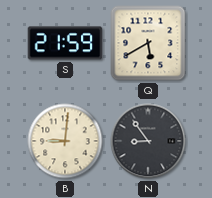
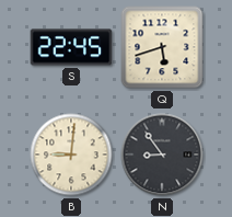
S: 21:59 -> 22:45
Q: 5:40 -> 5:42
